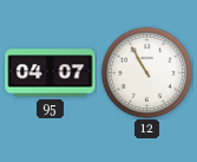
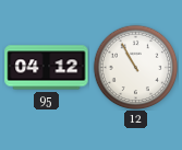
95: 04:07 -> 04:12
